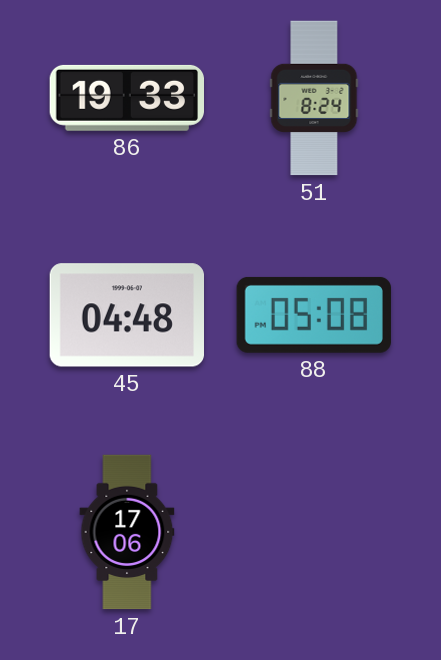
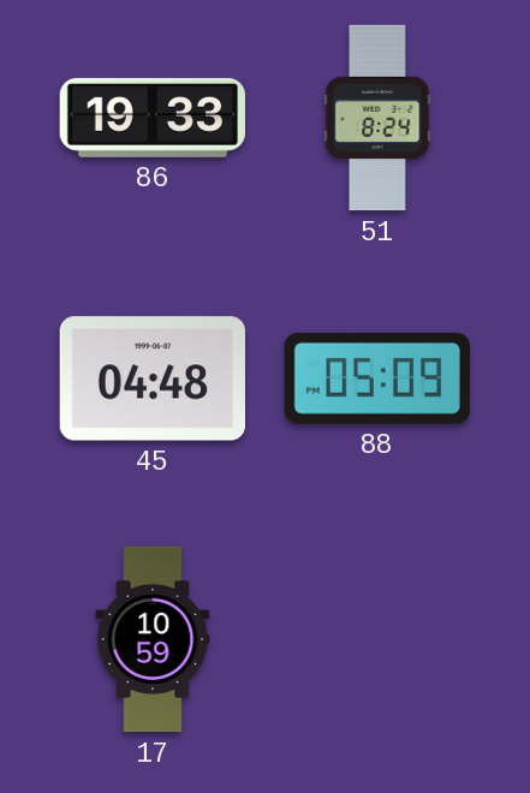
88: 05:08 -> 05:09
17: 17:06 -> 10:59
